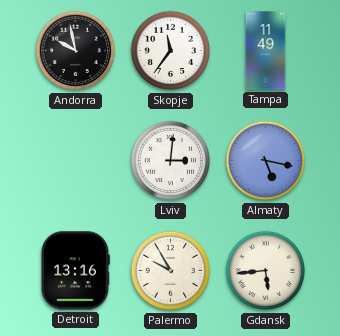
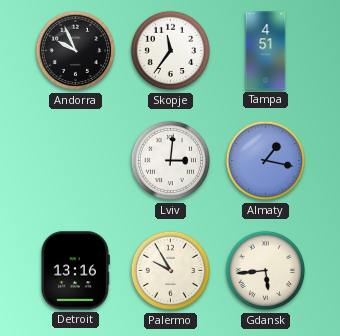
Andorra: 9:58 -> 9:56
Tampa: 11:49 -> 4:51
Almaty: 5:17 -> 1:17
